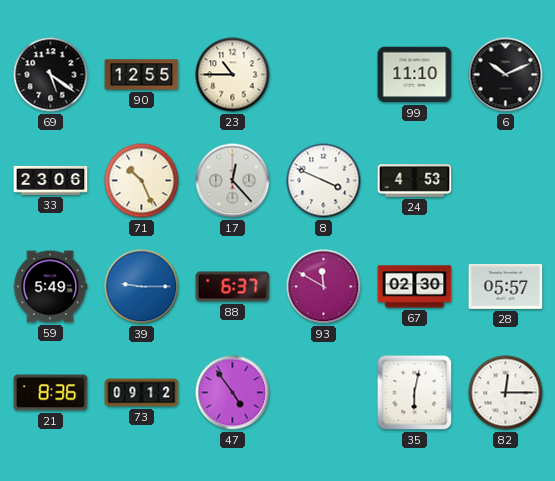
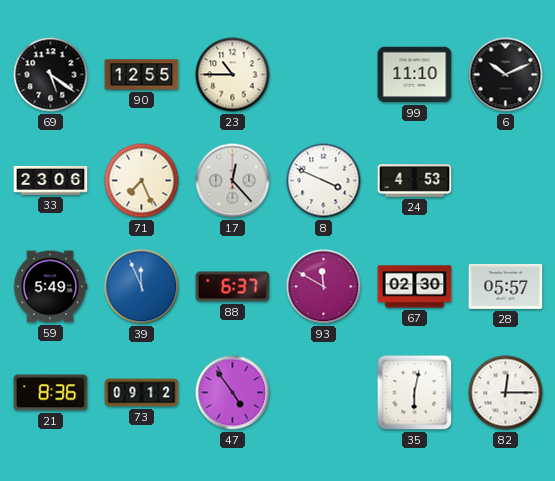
71: 10:26 -> 7:26
39: 9:15 -> 11:56
